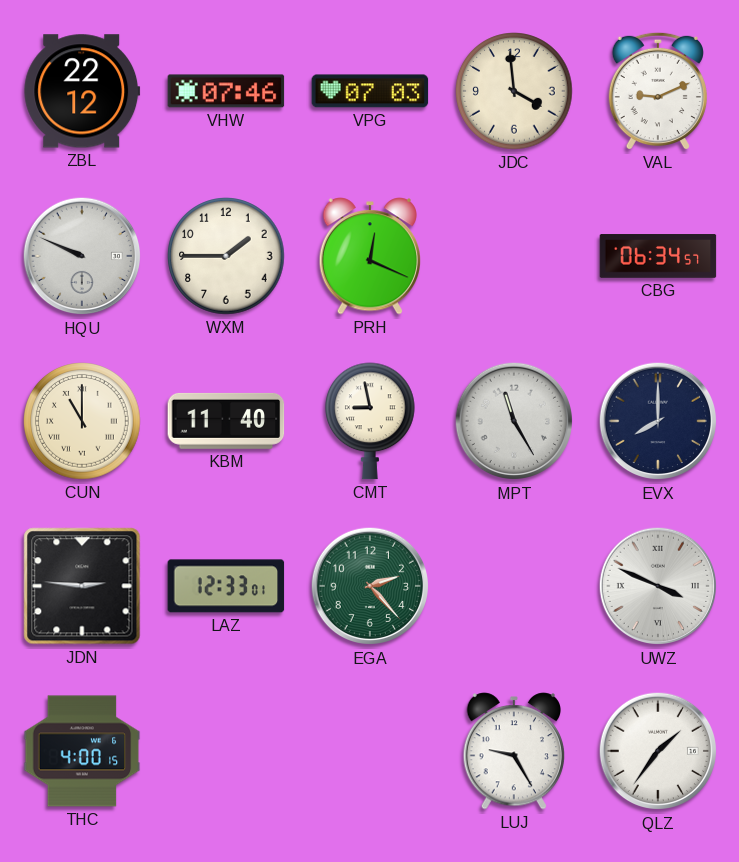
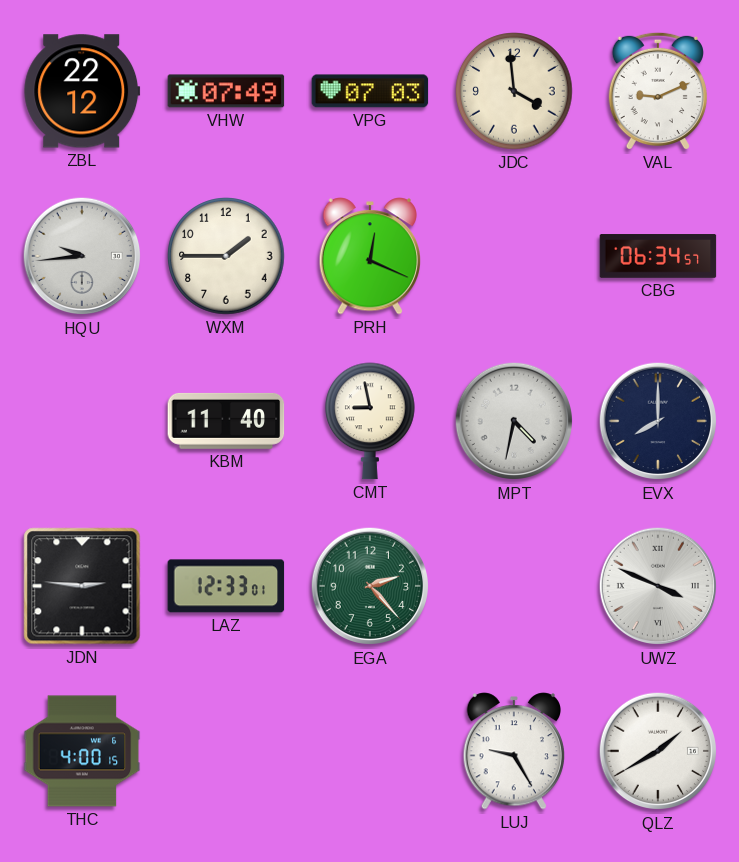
VHW: 07:46 -> 07:49
HQU: 9:49 -> 9:44
CUN: 11:00 -> none
MPT: 11:25 -> 4:32
QLZ: 1:36 -> 1:40
